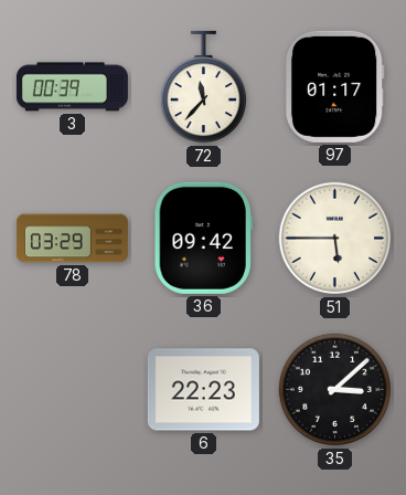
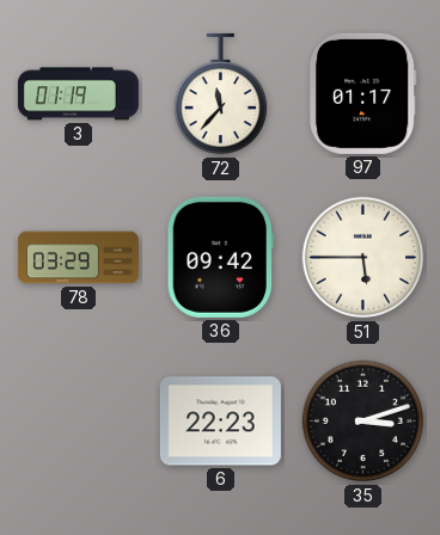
3: 00:39 -> 01:19
35: 3:08 -> 3:12
